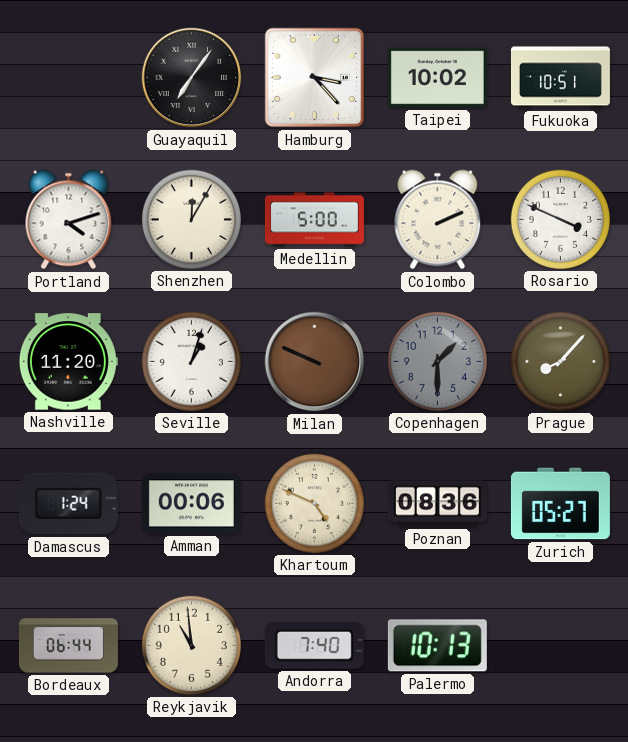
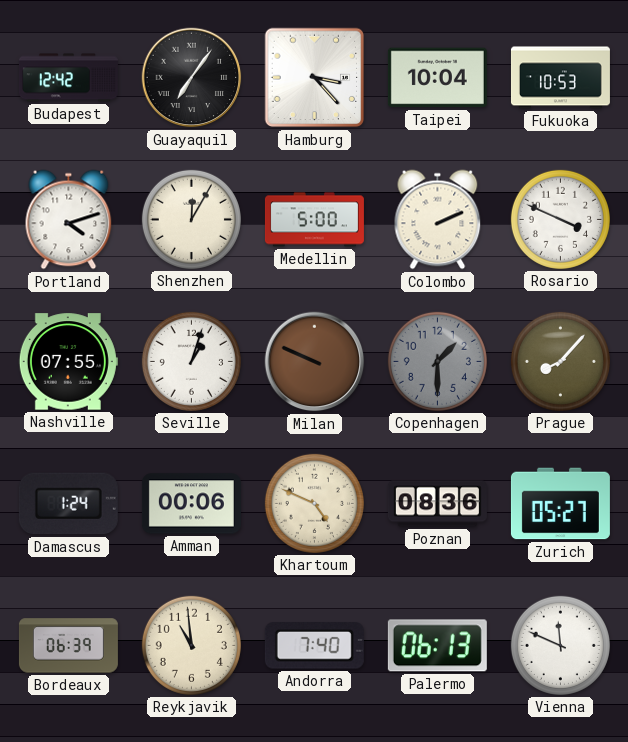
Budapest: none -> 12:42
Taipei: 10:02 -> 10:04
Fukuoka: 10:51 -> 10:53
Nashville: 11:20 -> 07:55
Bordeaux: 06:44 -> 06:39
Palermo: 10:13 -> 06:13
Vienna: none -> 11:49
